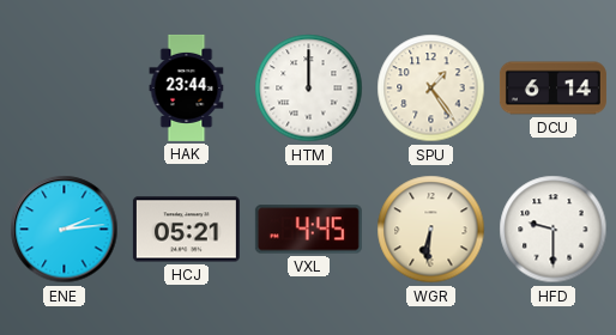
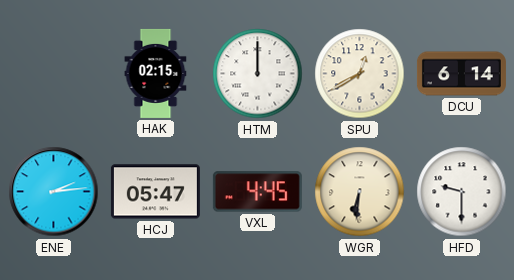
HAK: 23:44 -> 02:15
SPU: 1:24 -> 12:40
HCJ: 05:21 -> 05:47
